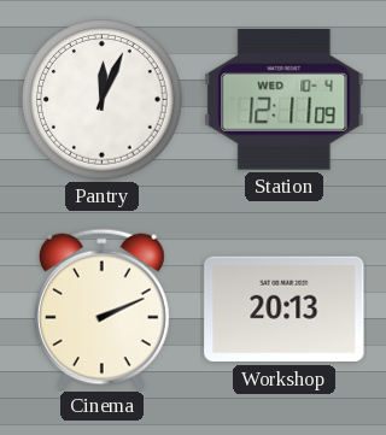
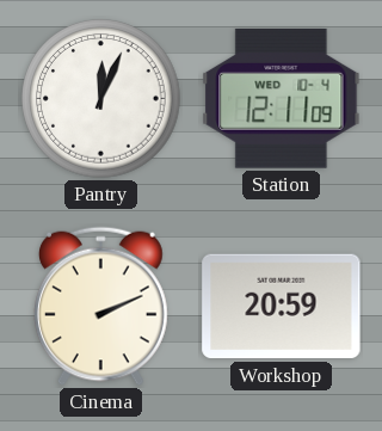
Workshop: 20:13 -> 20:59
